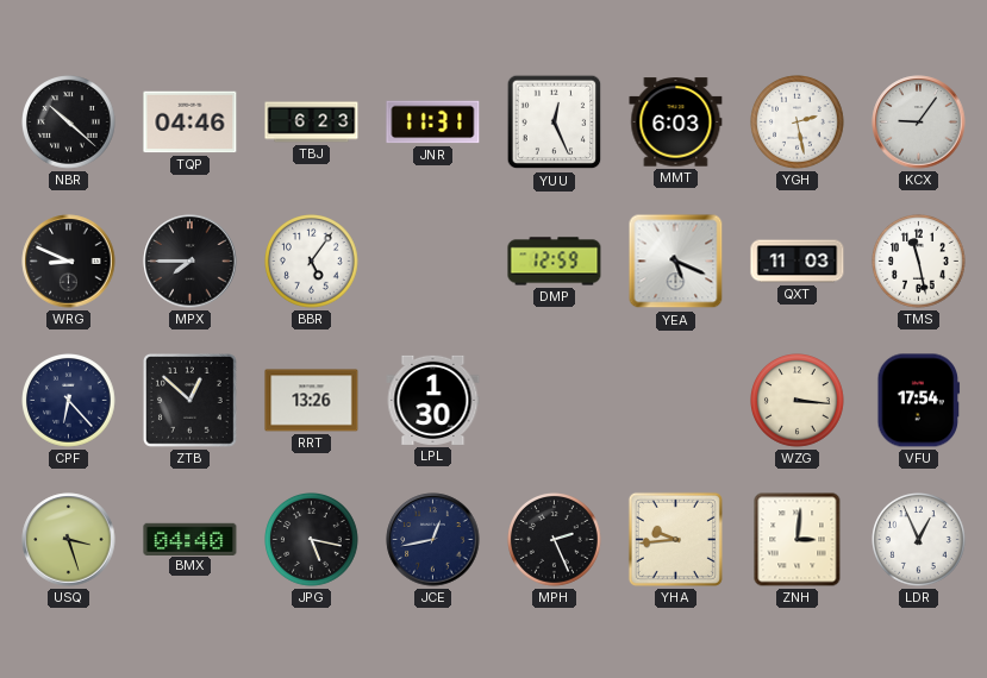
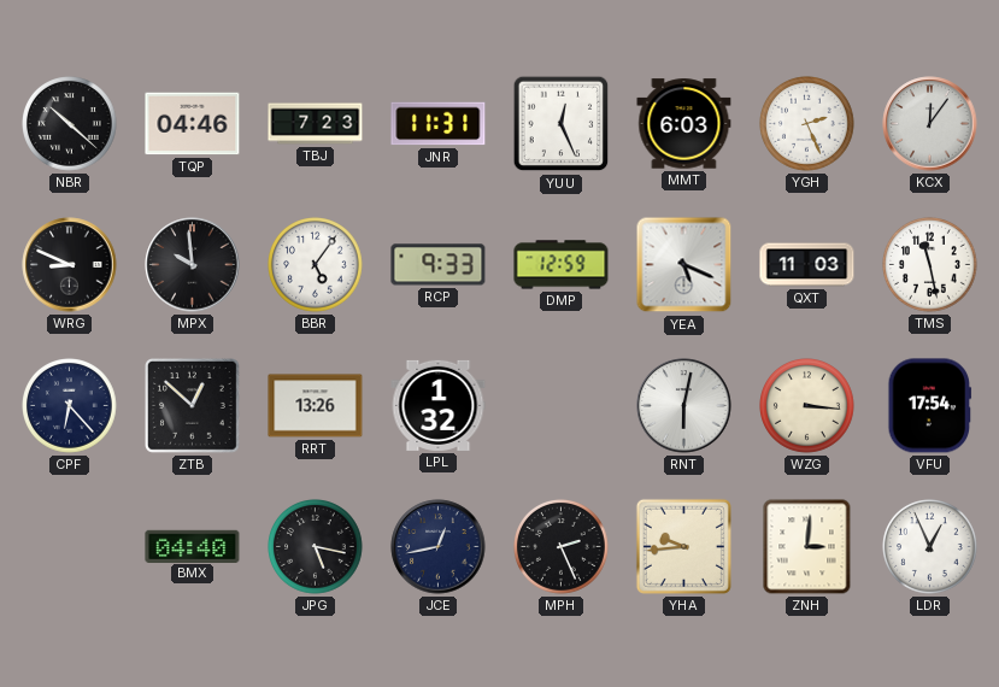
TBJ: 6:23 -> 7:23
YGH: 2:28 -> 2:26
KCX: 9:06 -> 12:06
MPX: 7:45 -> 9:59
RCP: none -> 9:33
LPL: 1:30 -> 1:32
RNT: none -> 6:02
USQ: 3:27 -> none
